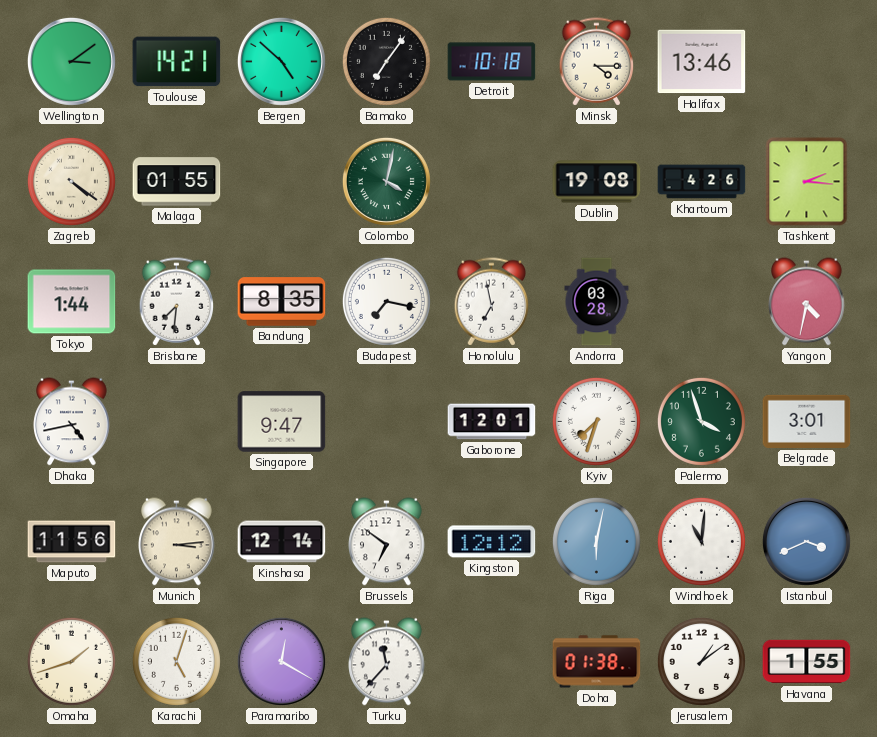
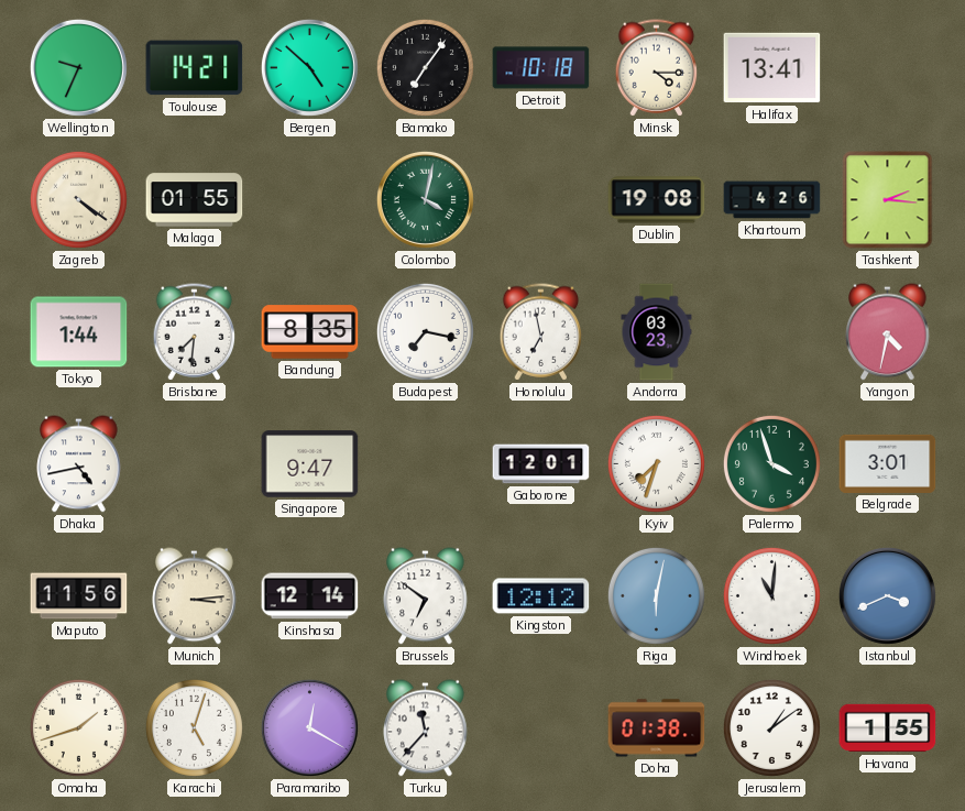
Wellington: 3:09 -> 9:34
Halifax: 13:46 -> 13:41
Andorra: 03:28 -> 03:23
